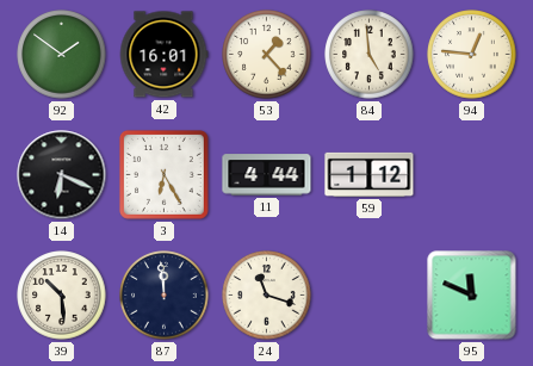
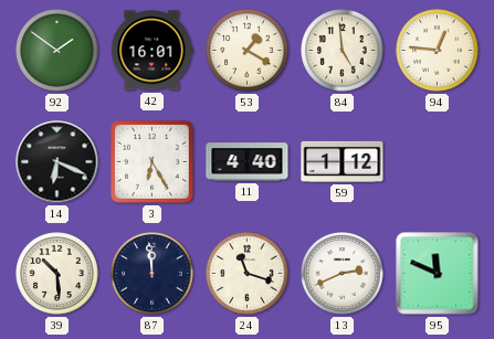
53: 1:23 -> 1:20
11: 4:44 -> 4:40
13: none -> 2:41
